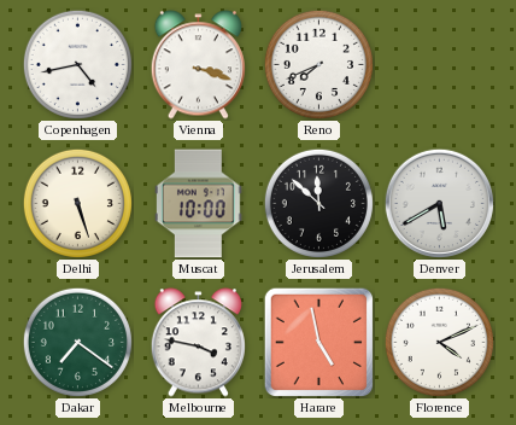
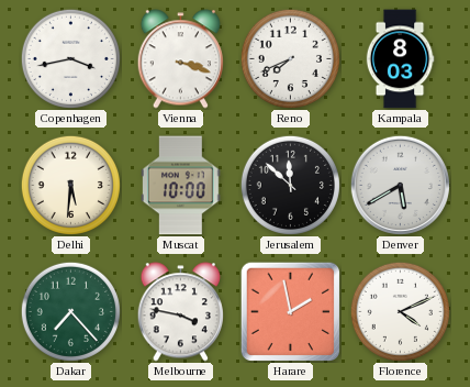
Copenhagen: 4:43 -> 3:43
Kampala: none -> 8:03
Delhi: 5:27 -> 5:31
Dakar: 7:21 -> 7:23
Harare: 4:58 -> 1:58
